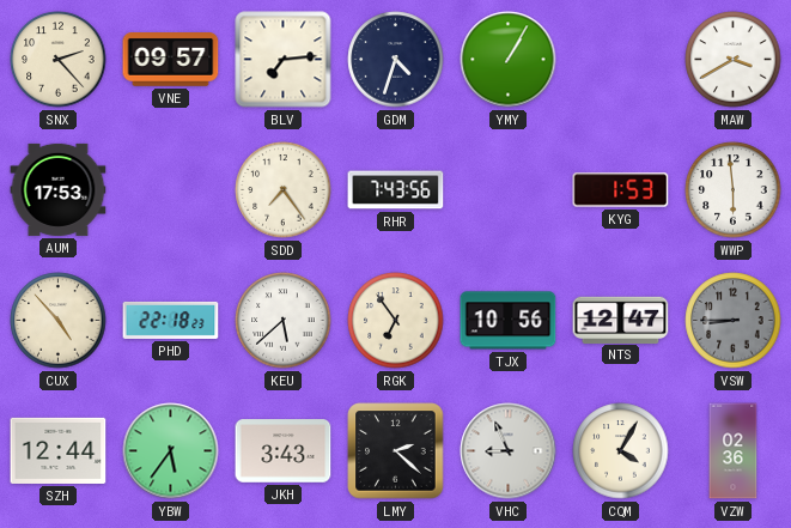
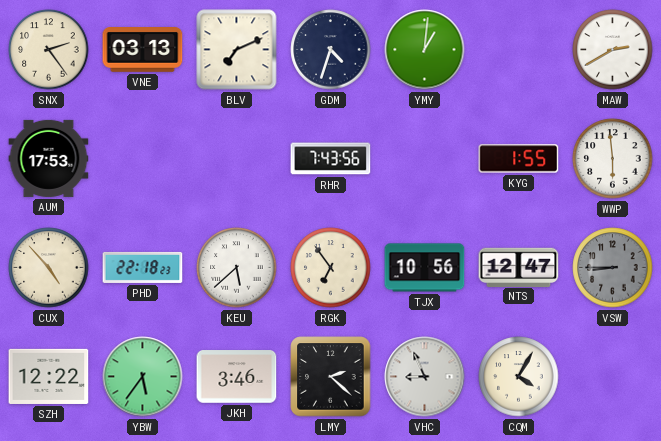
SNX: 2:23 -> 2:24
VNE: 09:57 -> 03:13
BLV: 7:14 -> 7:11
YMY: 1:05 -> 1:01
MAW: 3:40 -> 2:40
SDD: 7:24 -> none
KYG: 1:53 -> 1:55
SZH: 12:44 -> 12:22
JKH: 3:43 -> 3:46
VZW: 02:36 -> none
